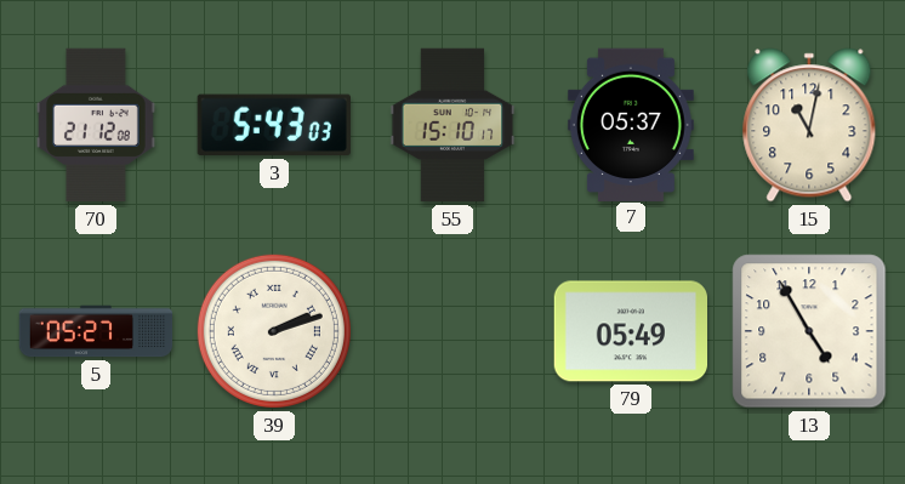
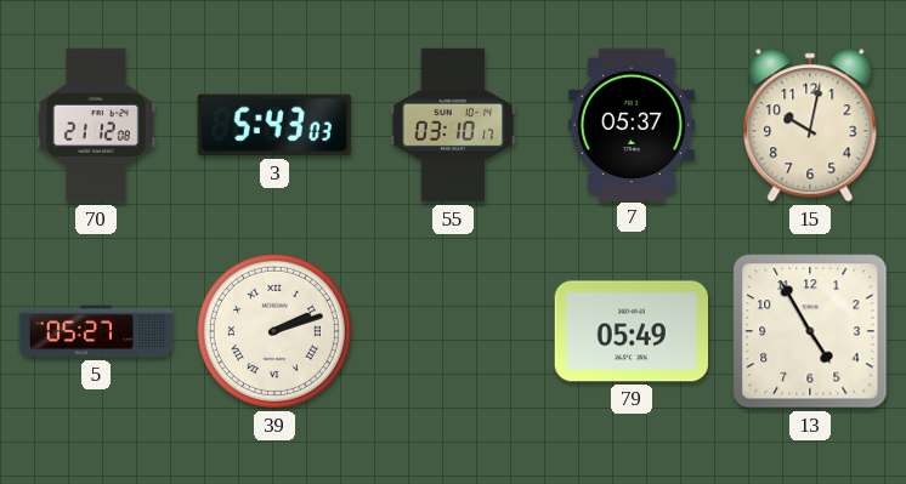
55: 15:10 -> 03:10
15: 11:02 -> 10:02
